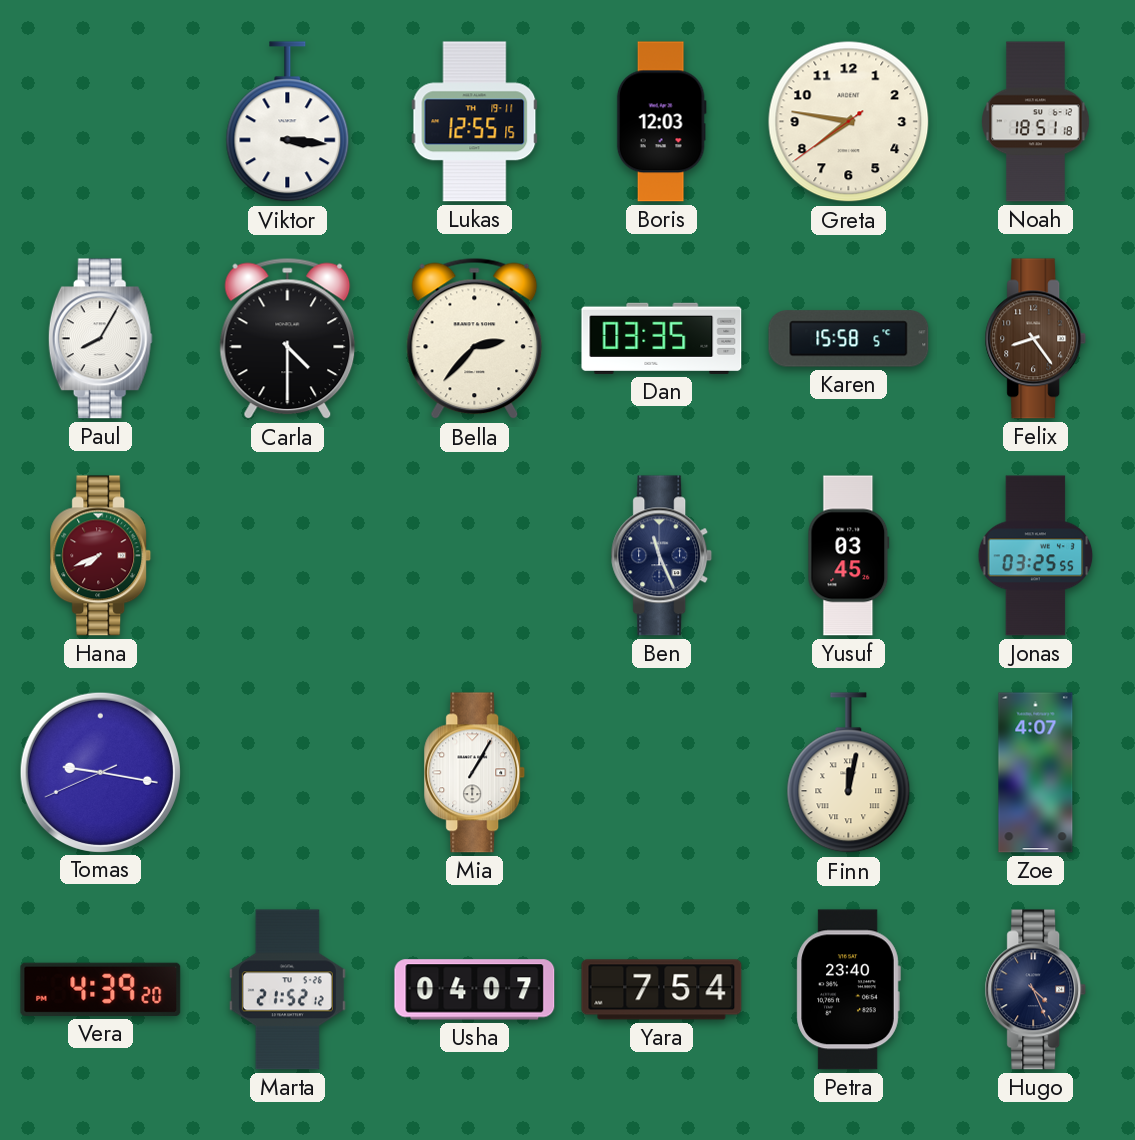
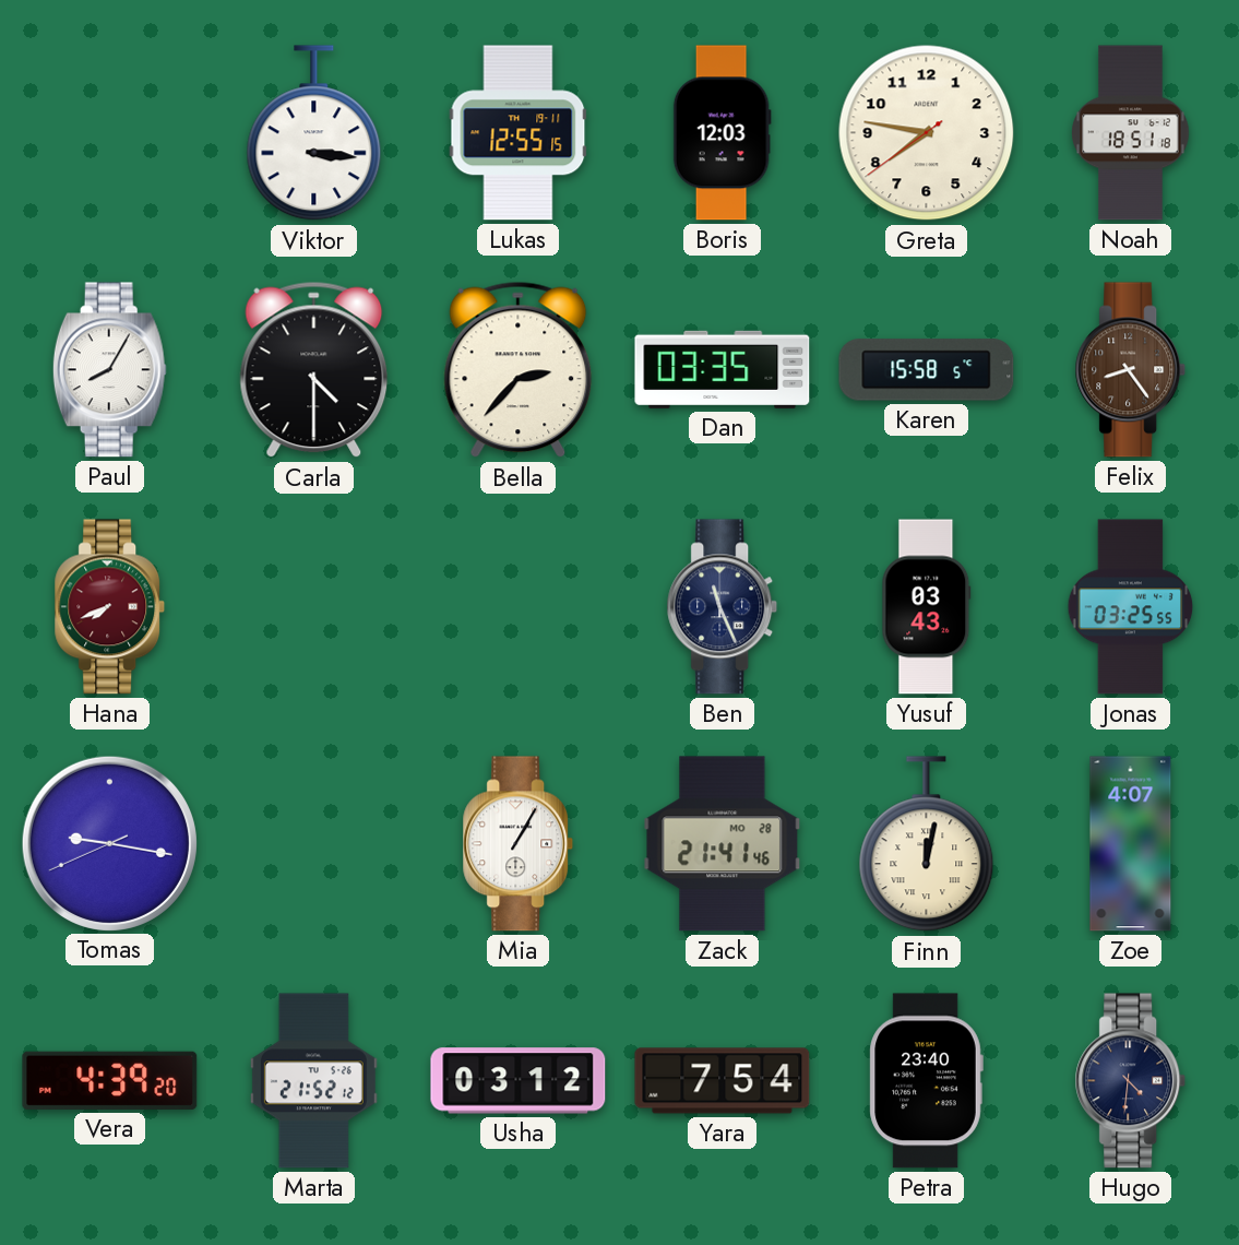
Yusuf: 03:45 -> 03:43
Zack: none -> 21:41
Usha: 04:07 -> 03:12
Hugo: 4:26 -> 4:31
